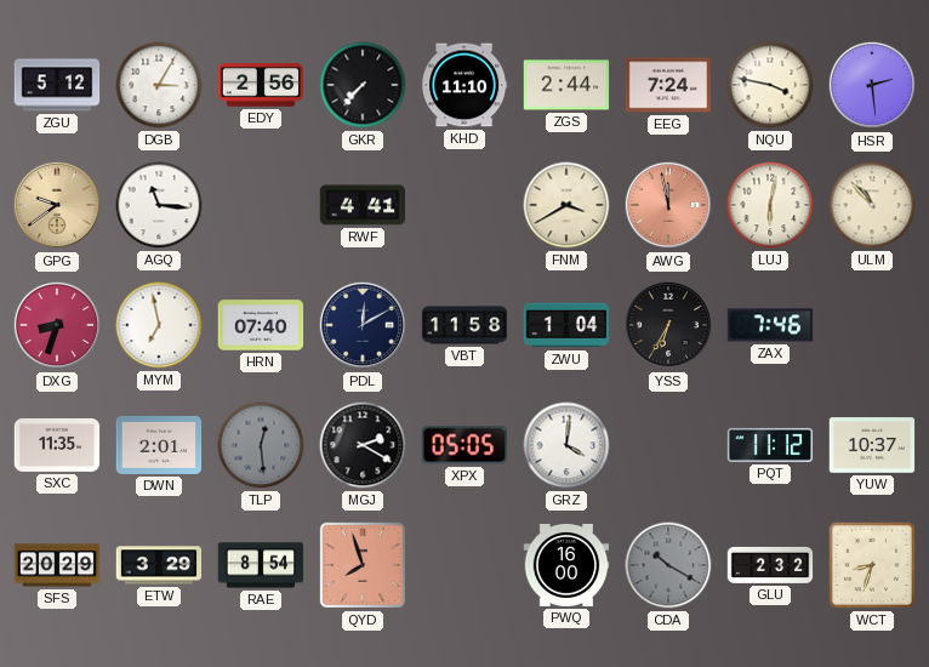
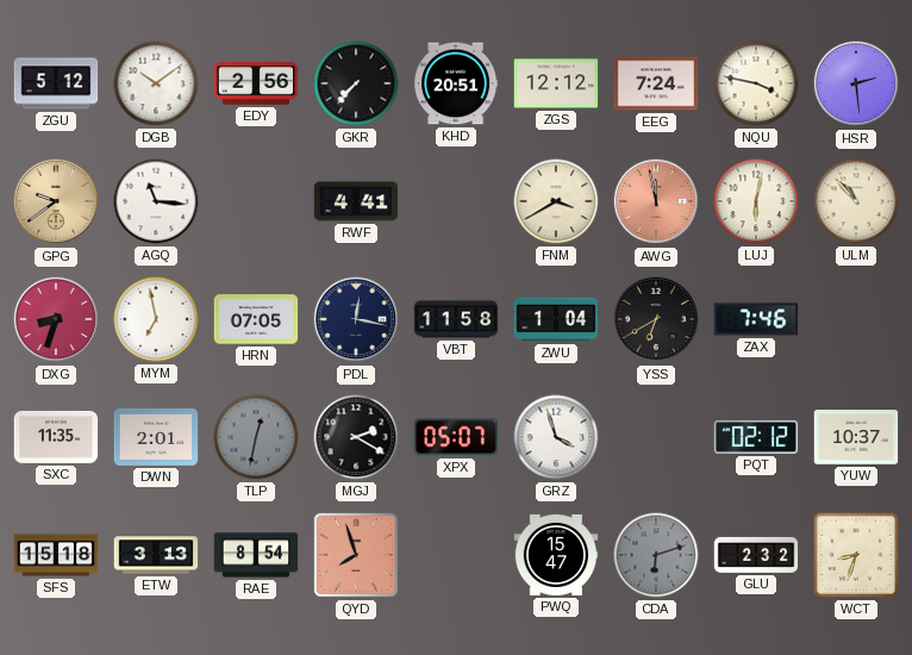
DGB: 3:05 -> 10:09
KHD: 11:10 -> 20:51
ZGS: 2:44 -> 12:12
HRN: 07:40 -> 07:05
PDL: 12:10 -> 12:17
YSS: 6:35 -> 6:40
TLP: 12:29 -> 12:32
XPX: 05:05 -> 05:07
GRZ: 4:01 -> 3:57
PQT: 11:12 -> 02:12
SFS: 20:29 -> 15:18
ETW: 3:29 -> 3:13
PWQ: 16:00 -> 15:47
CDA: 10:20 -> 6:12
